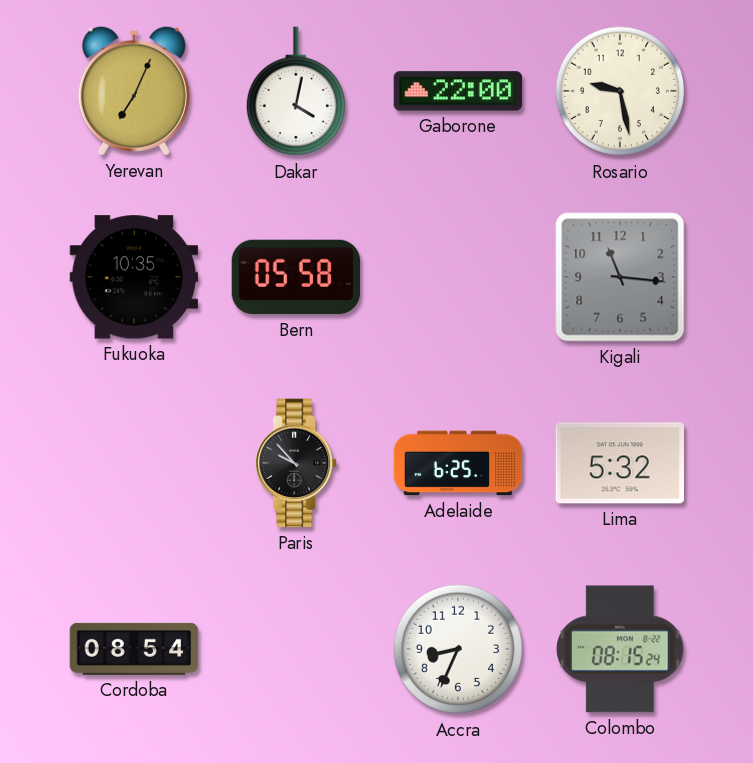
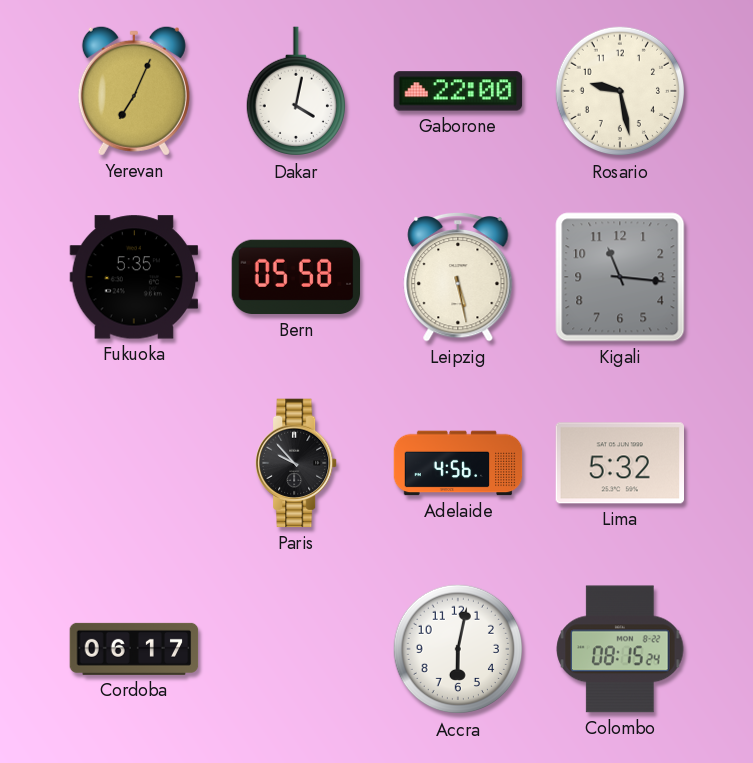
Fukuoka: 10:35 -> 5:35
Leipzig: none -> 5:28
Adelaide: 6:25 -> 4:56
Cordoba: 08:54 -> 06:17
Accra: 8:34 -> 6:02
